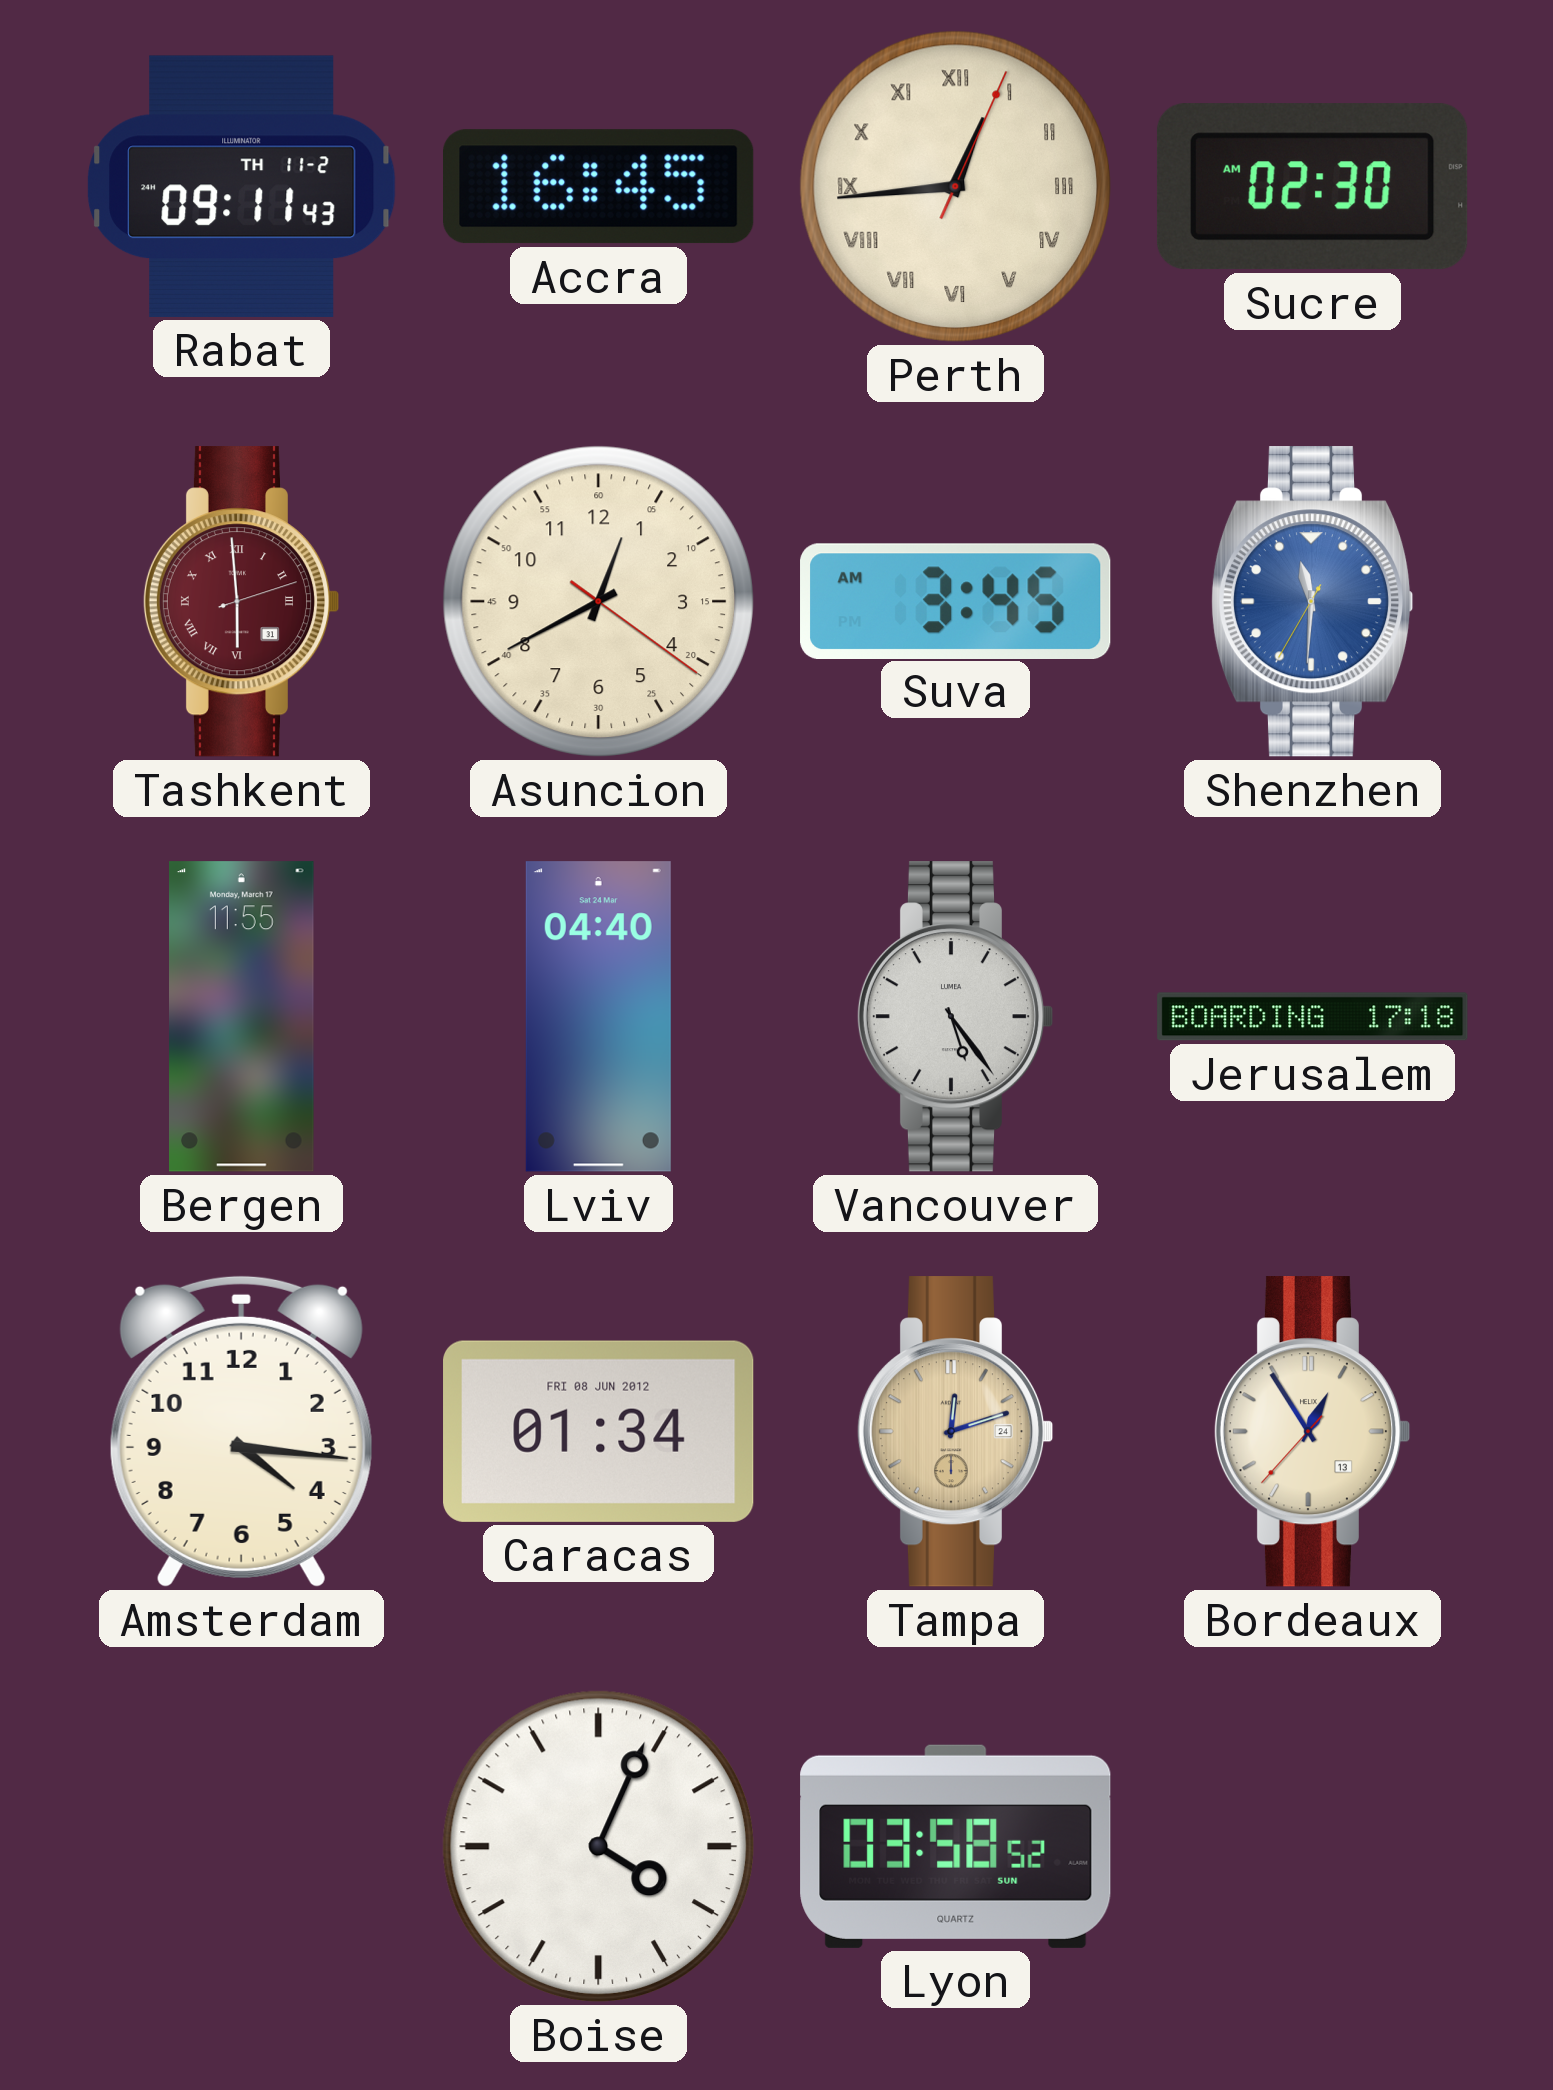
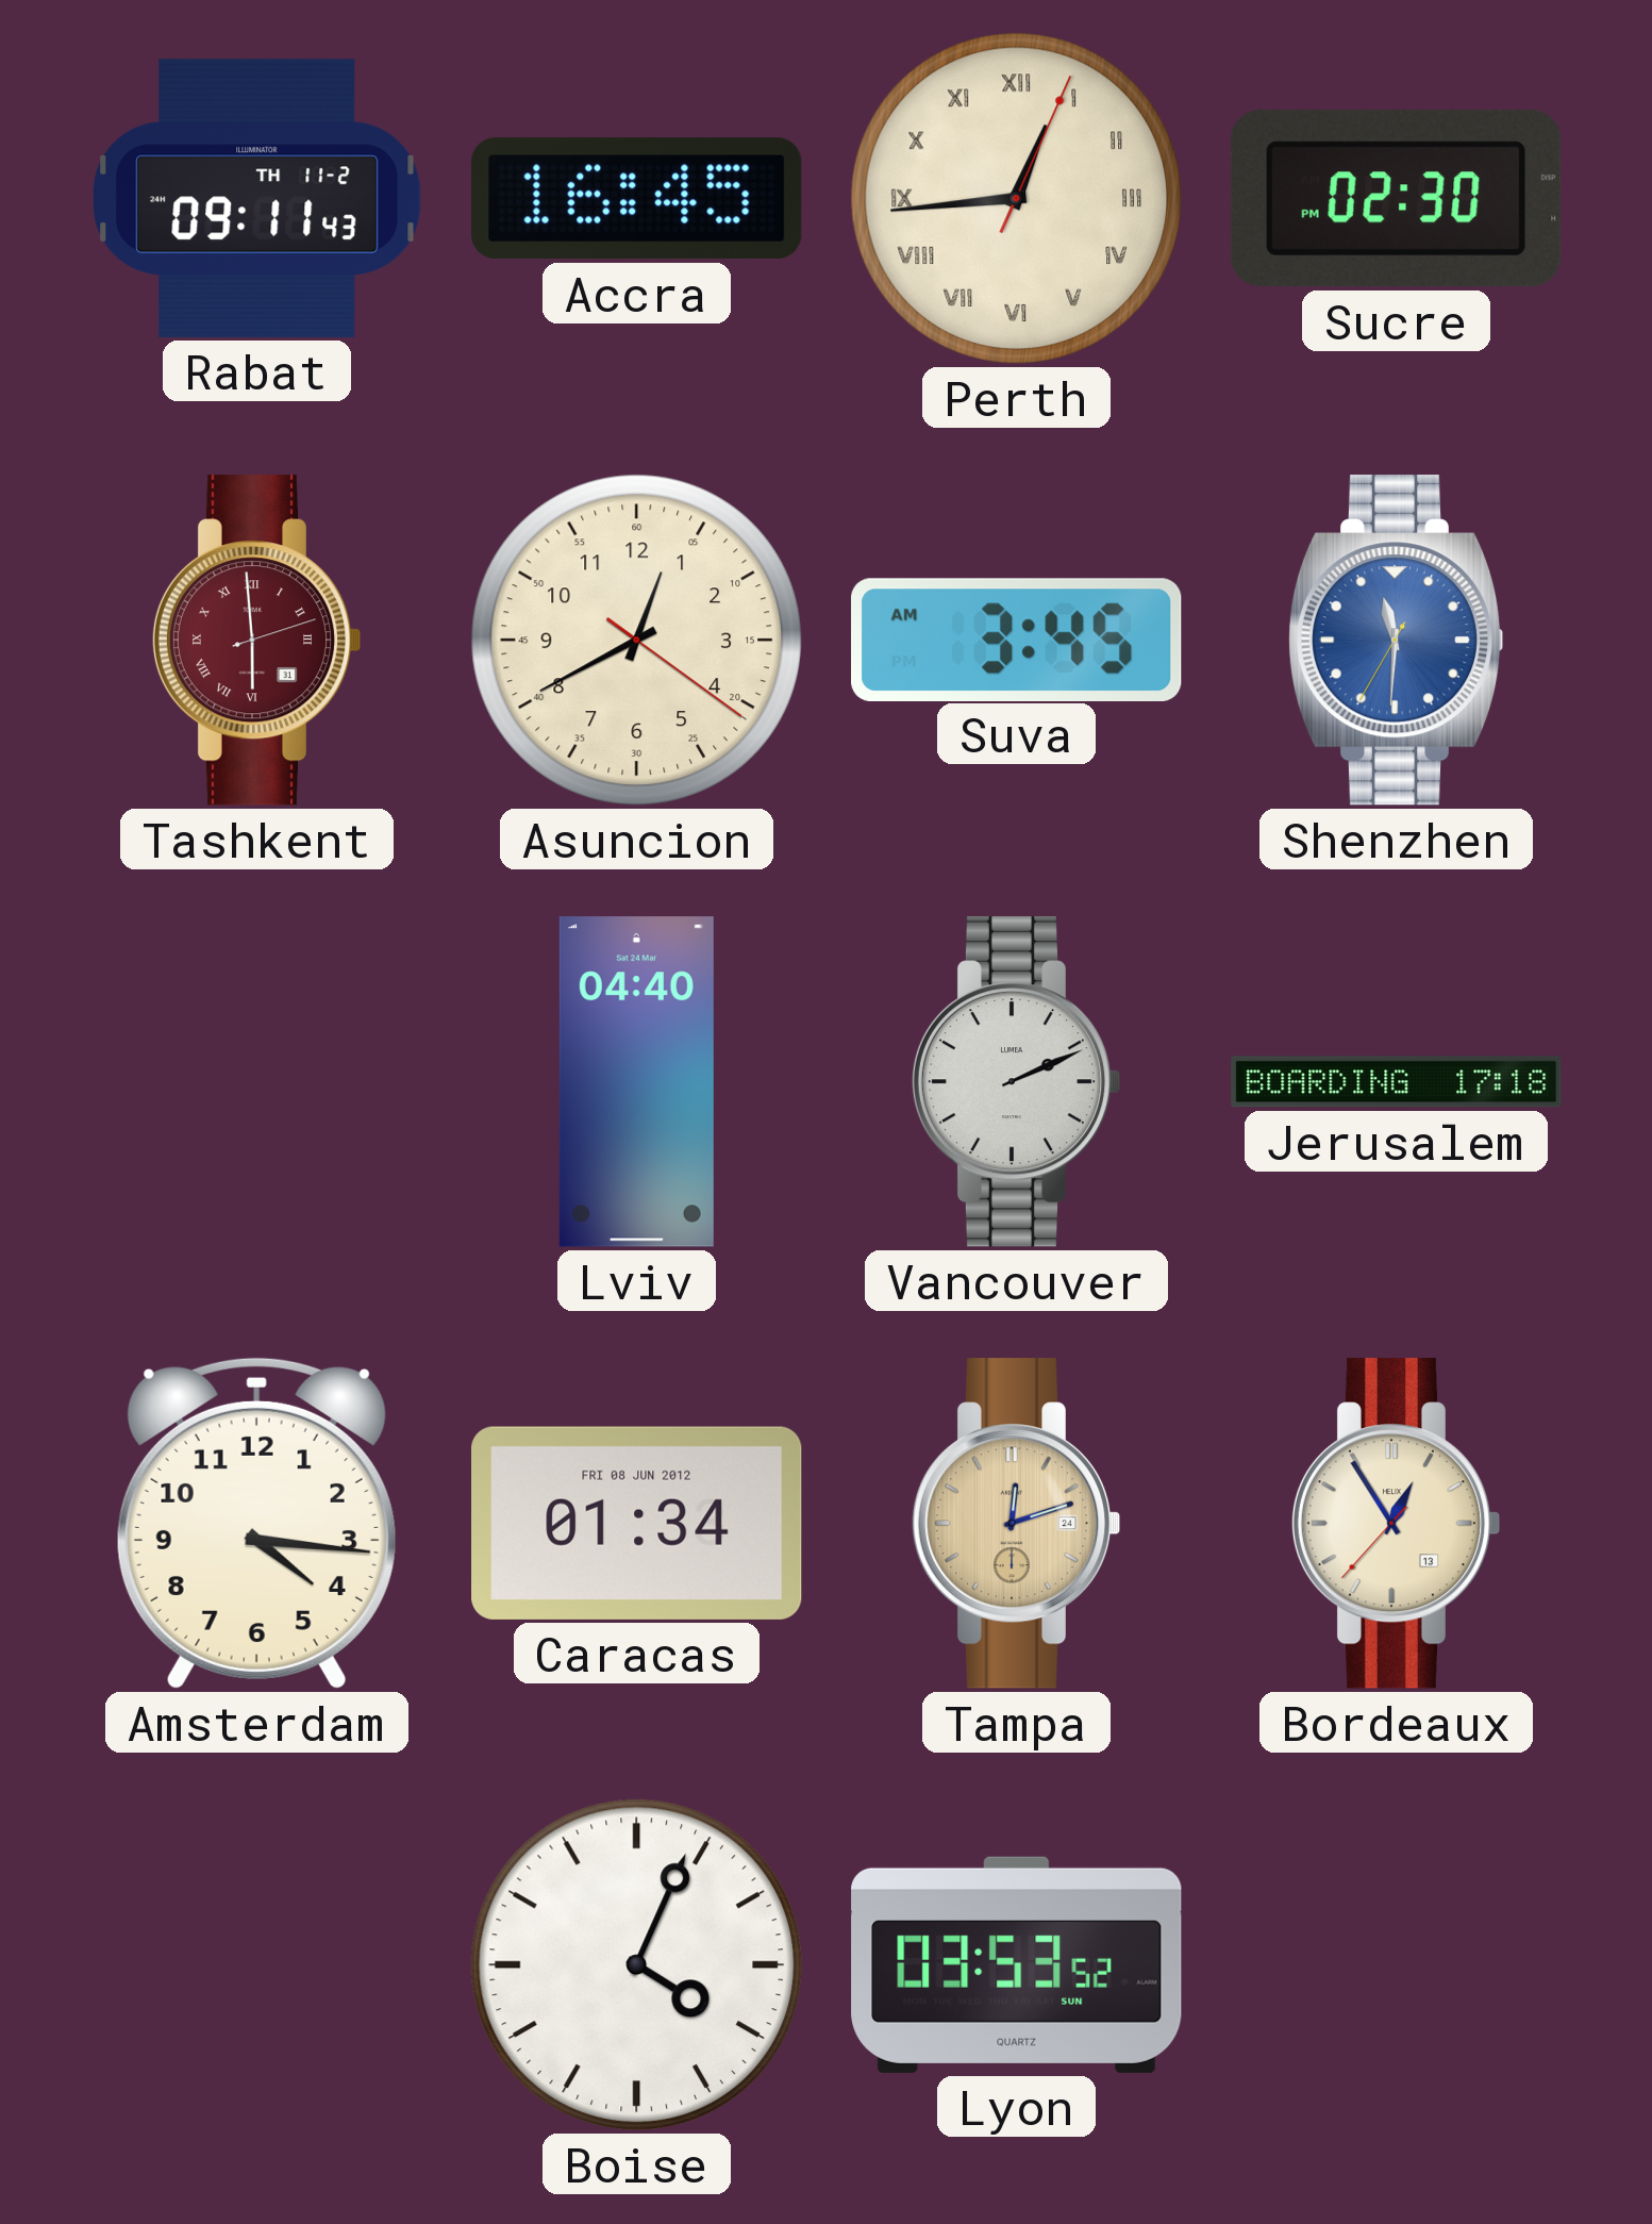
Sucre: 02:30 AM -> 02:30 PM
Bergen: 11:55 -> none
Vancouver: 5:24 -> 2:11
Lyon: 03:58 -> 03:53
